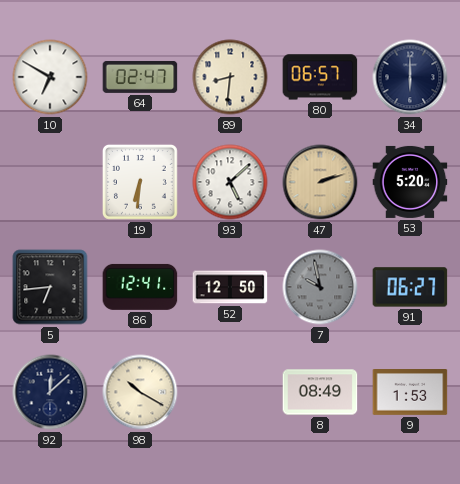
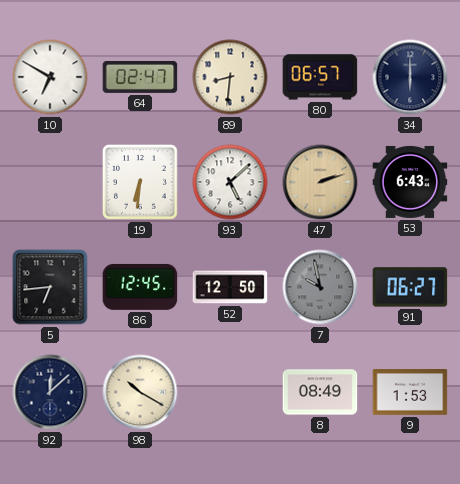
53: 5:20 -> 6:43
86: 12:41 -> 12:45
